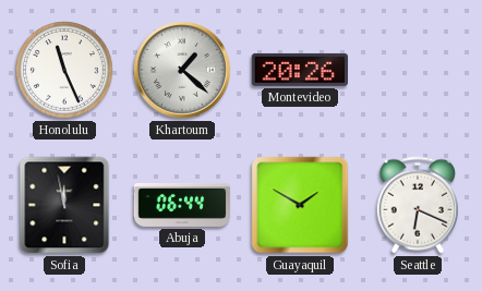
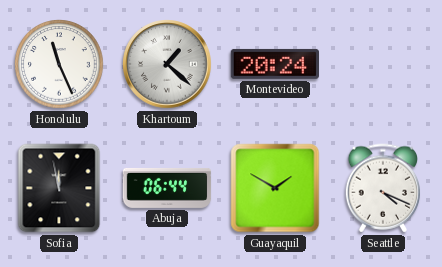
Montevideo: 20:26 -> 20:24
Seattle: 6:19 -> 4:19
